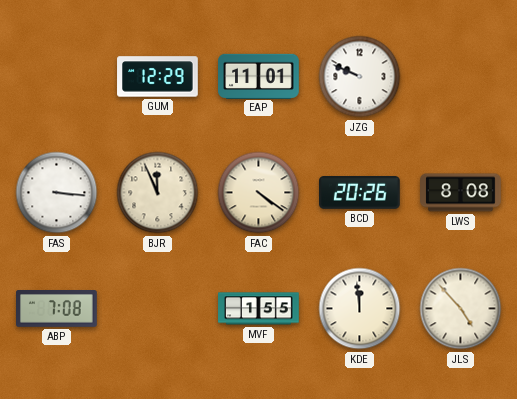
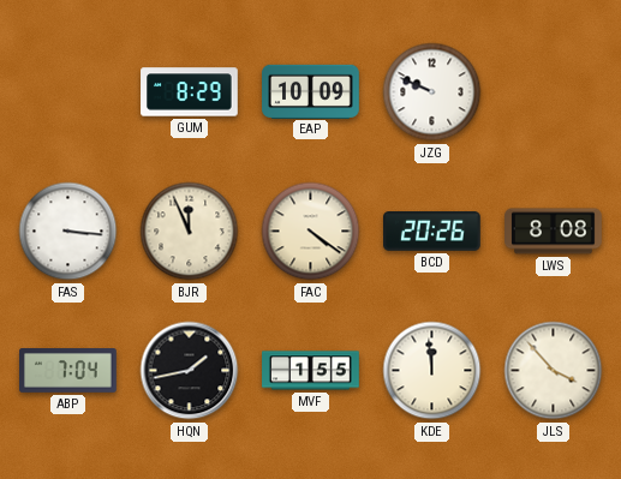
GUM: 12:29 -> 8:29
EAP: 11:01 -> 10:09
ABP: 7:08 -> 7:04
HQN: none -> 1:43
JLS: 4:53 -> 3:53
